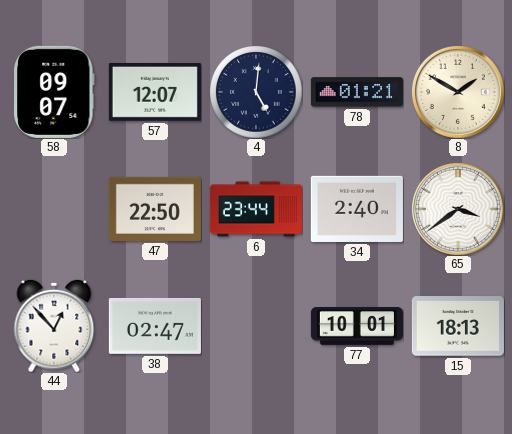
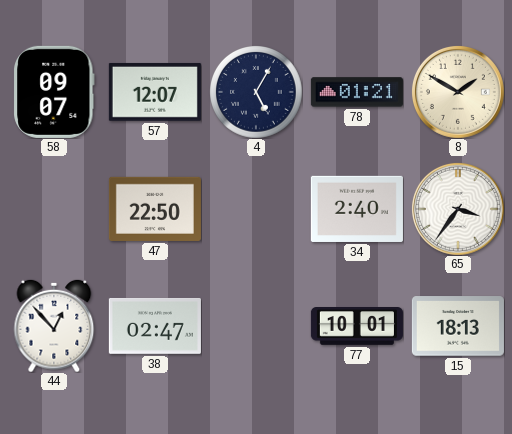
4: 5:01 -> 5:05
6: 23:44 -> none
65: 3:39 -> 3:36
